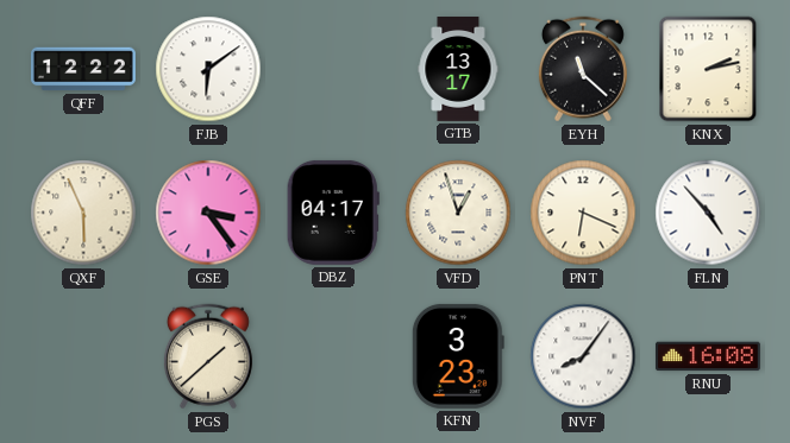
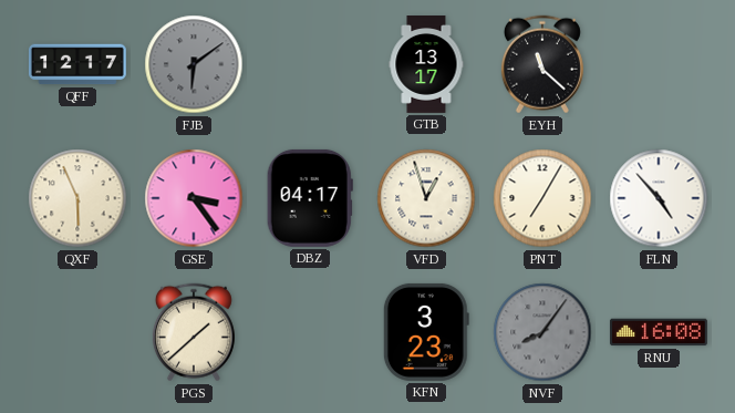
QFF: 12:22 -> 12:17
FJB dial: white -> grey
KNX: 2:13 -> none
PNT: 6:19 -> 7:05
NVF dial: white -> grey
